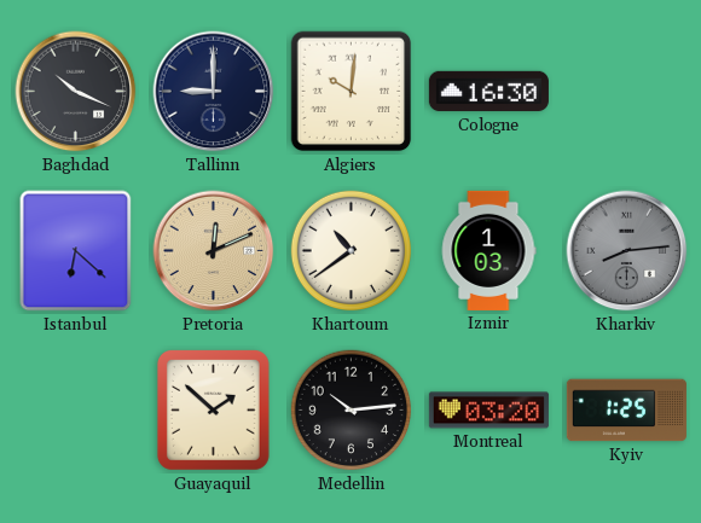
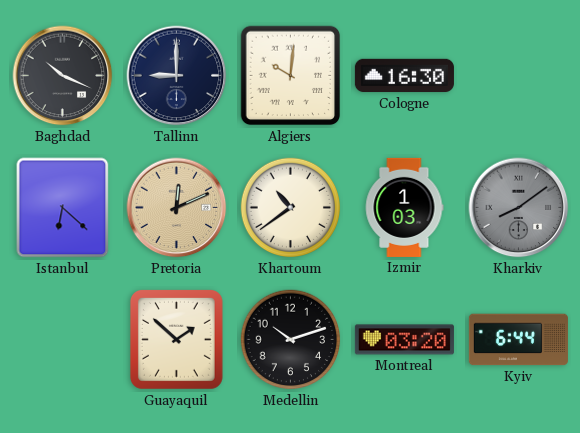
Kharkiv: 8:14 -> 8:09
Medellin: 10:14 -> 10:12
Kyiv: 1:25 -> 6:44
